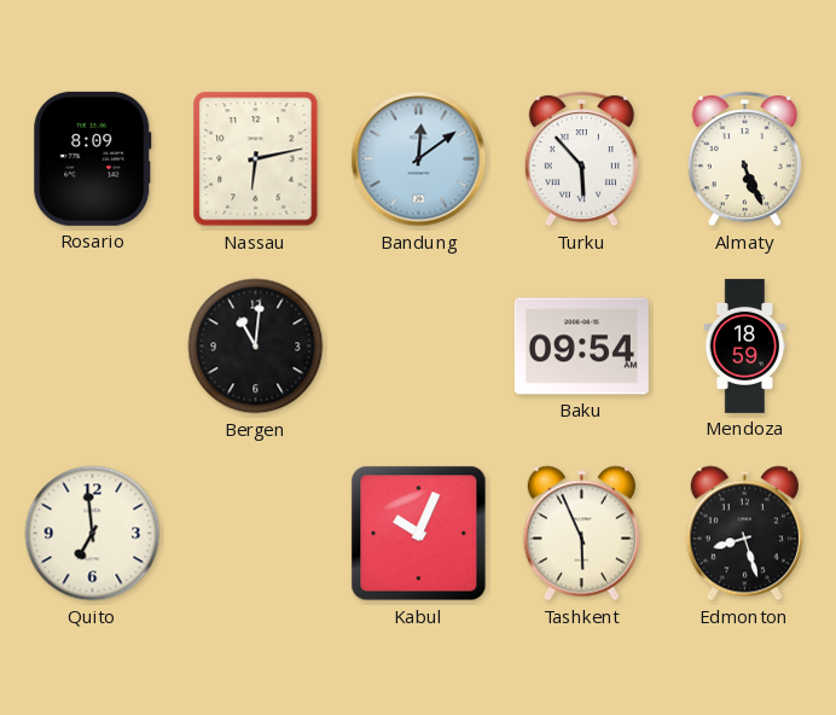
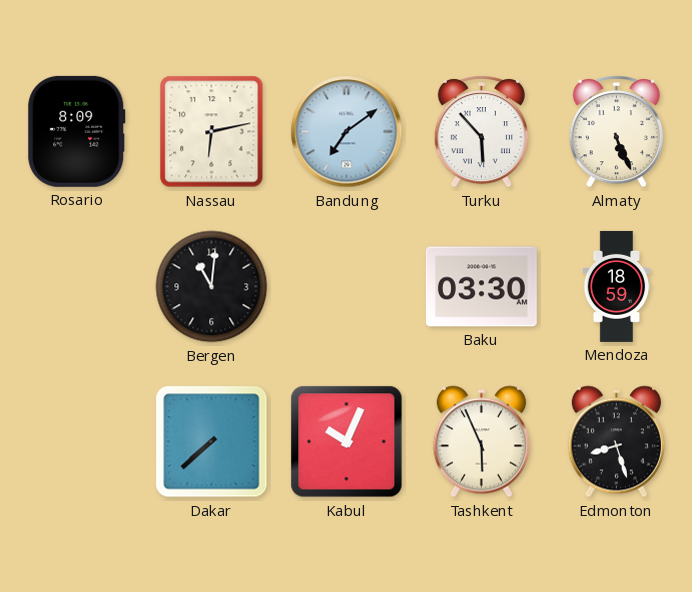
Bandung: 12:09 -> 7:09
Baku: 09:54 -> 03:30
Quito: 6:59 -> none
Dakar: none -> 7:38
